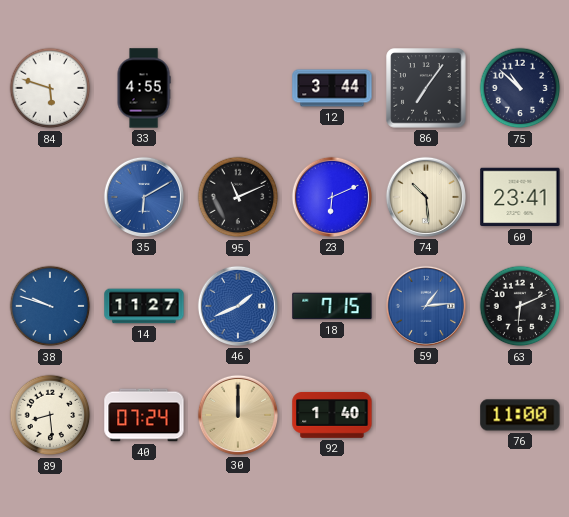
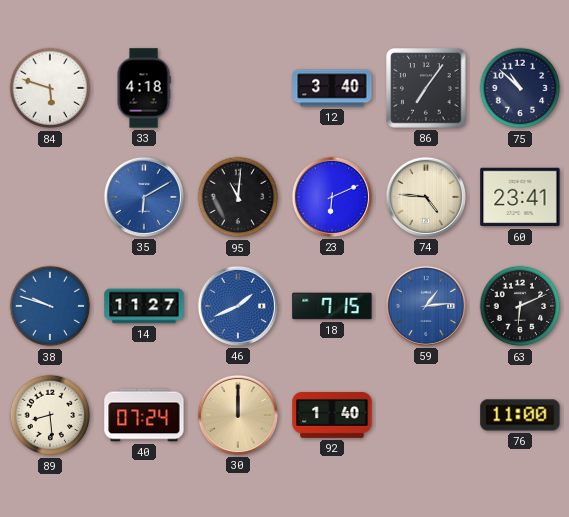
33: 4:55 -> 4:18
12: 3:44 -> 3:40
95: 11:11 -> 11:01
74: 10:29 -> 4:46
